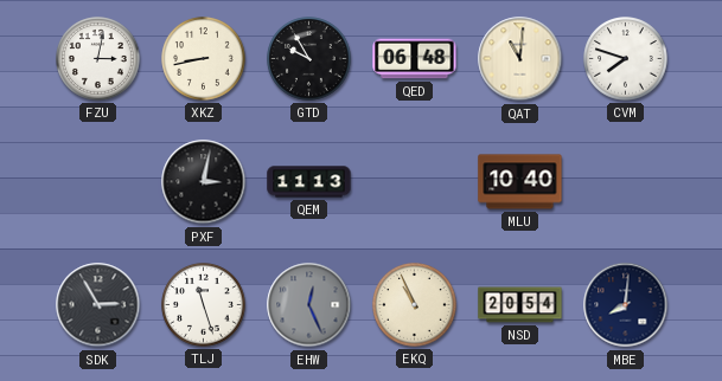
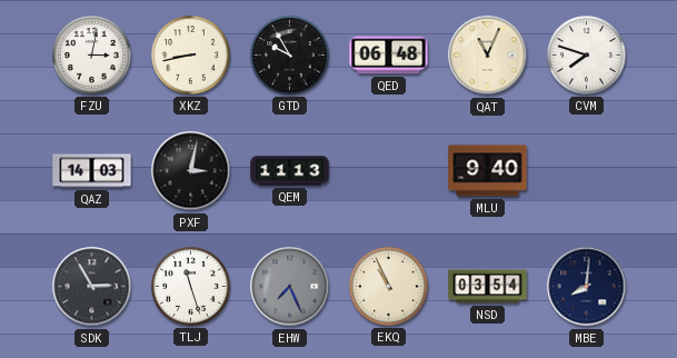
QAT: 11:01 -> 11:04
QAZ: none -> 14:03
MLU: 10:40 -> 9:40
EHW: 12:26 -> 7:26
NSD: 20:54 -> 03:54
